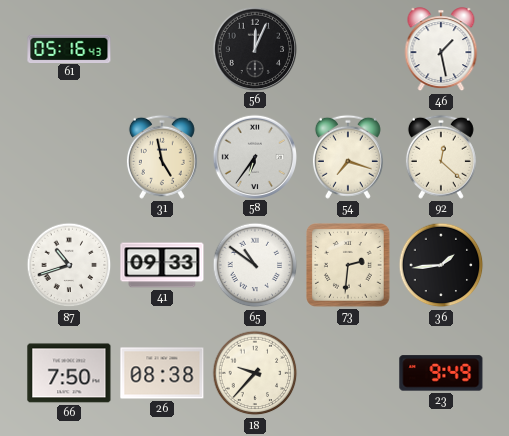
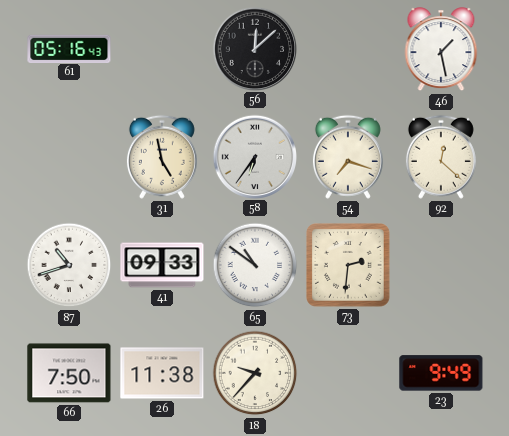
56: 12:04 -> 12:08
36: 1:44 -> none
26: 08:38 -> 11:38
